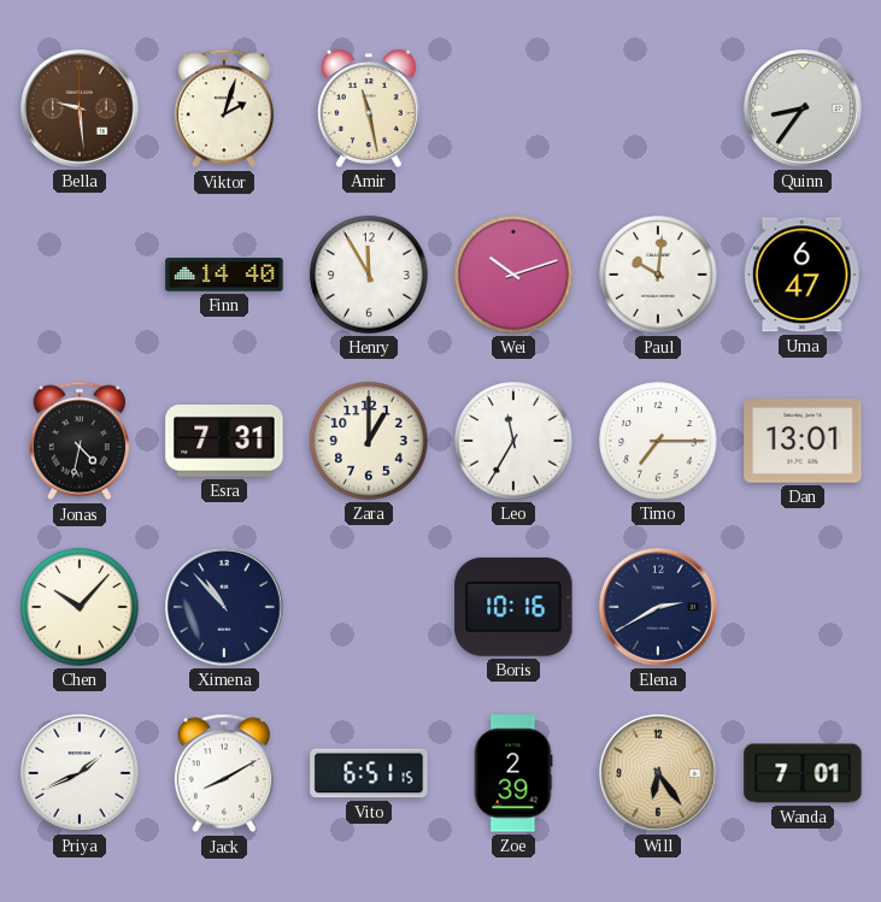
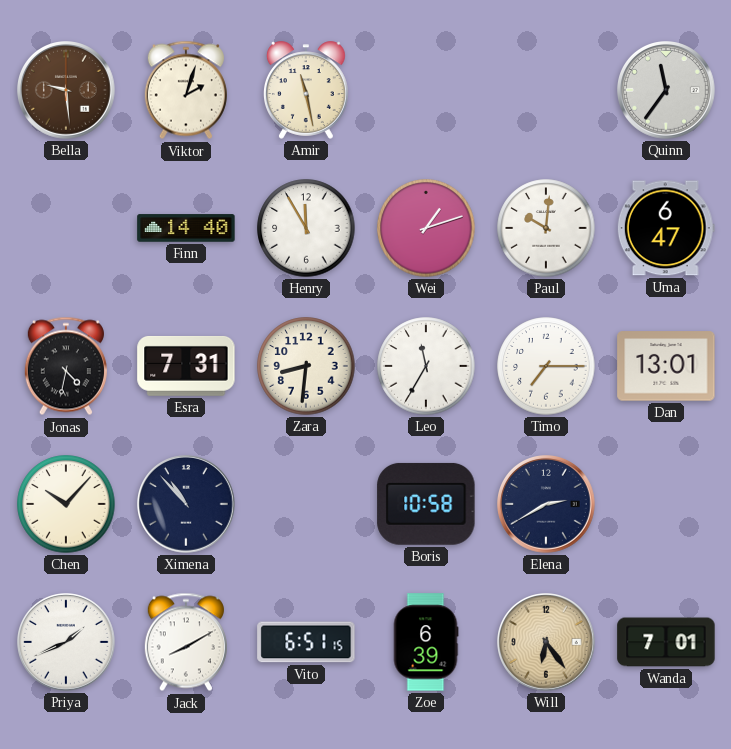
Quinn: 8:36 -> 11:36
Wei: 10:12 -> 1:12
Zara: 1:00 -> 8:31
Boris: 10:16 -> 10:58
Zoe: 2:39 -> 6:39
